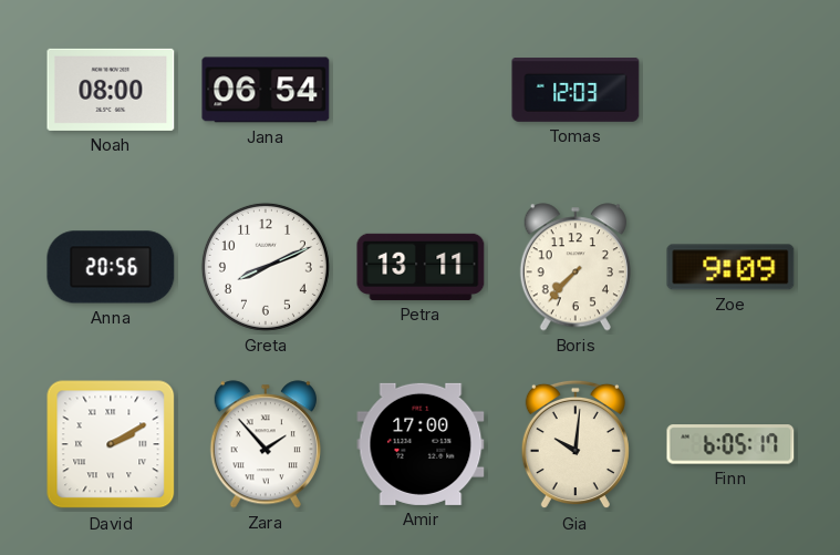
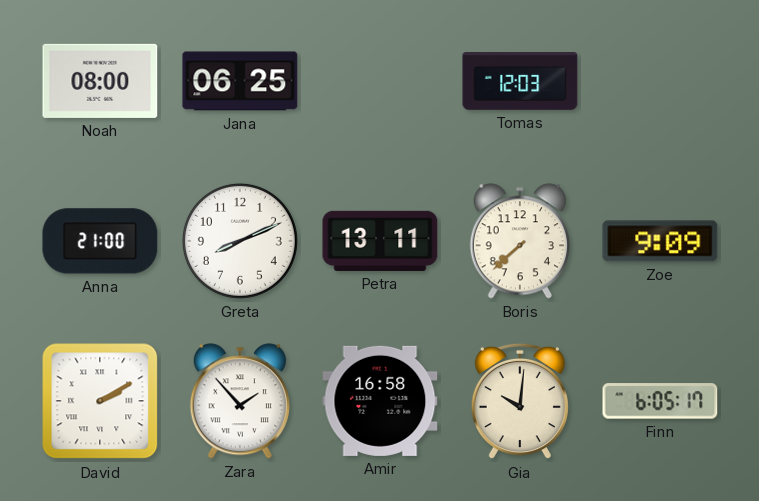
Jana: 06:54 -> 06:25
Anna: 20:56 -> 21:00
Boris: 7:37 -> 7:38
Amir: 17:00 -> 16:58
